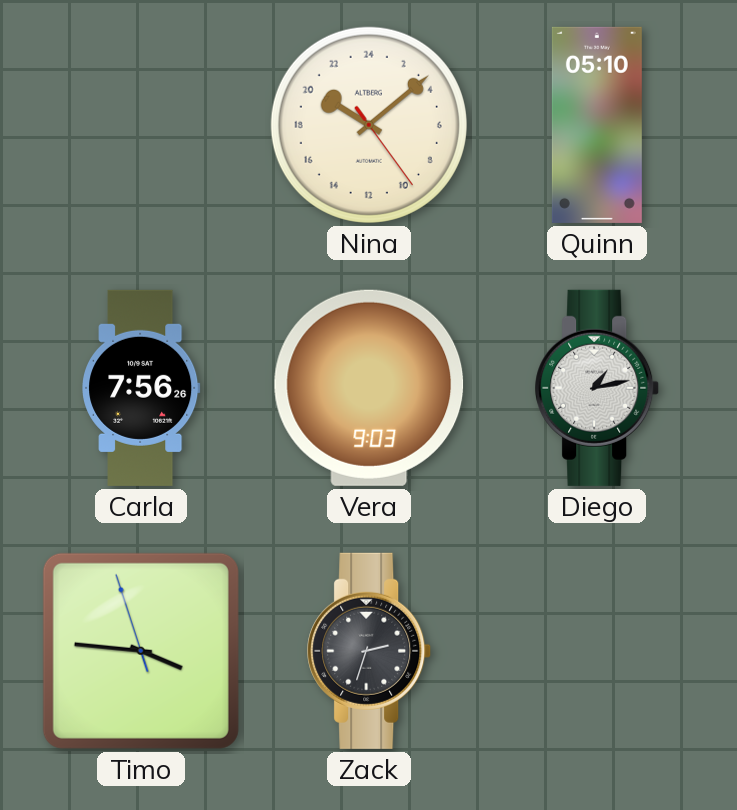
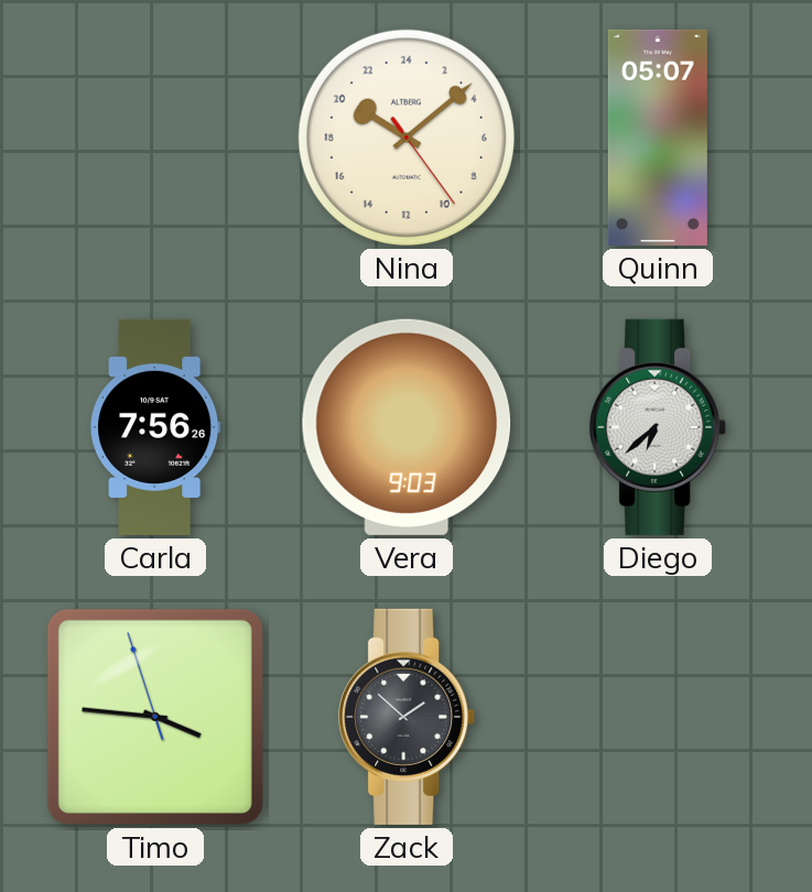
Quinn: 05:10 -> 05:07
Diego: 1:13 -> 6:38
Zack: 2:33 -> 1:52
